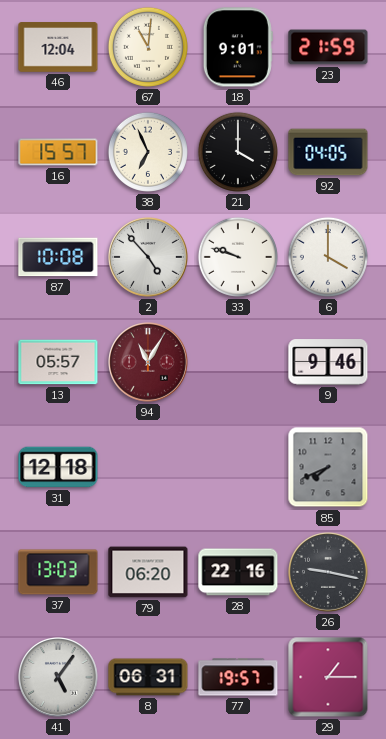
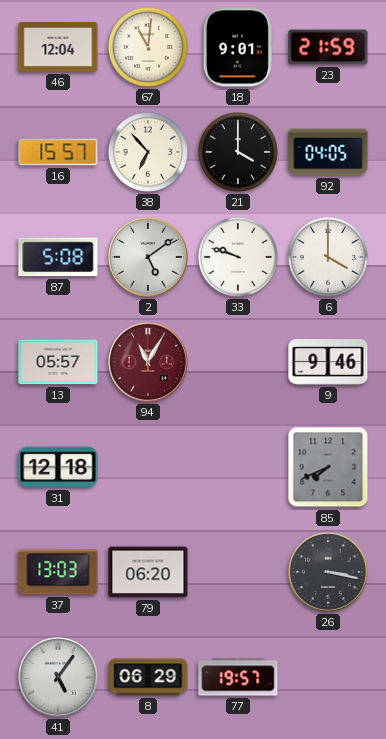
38: 6:56 -> 6:53
87: 10:08 -> 5:08
2: 4:53 -> 5:09
28: 22:16 -> none
26: 9:17 -> 3:17
8: 06:31 -> 06:29
29: 1:15 -> none
